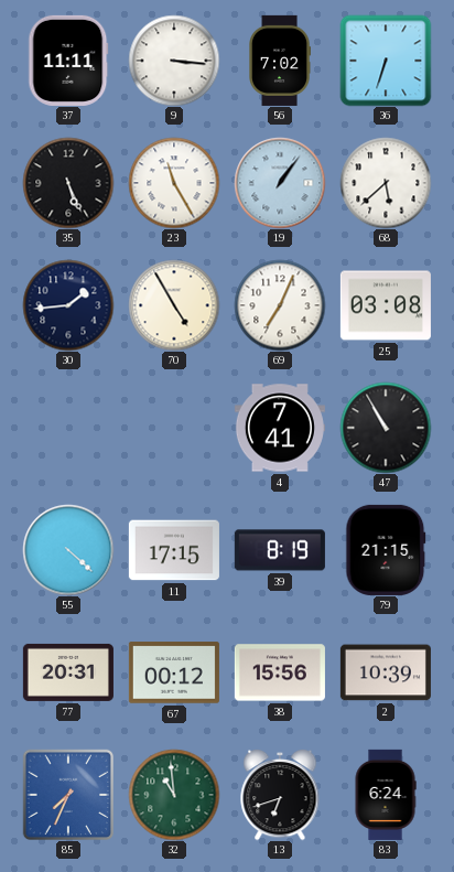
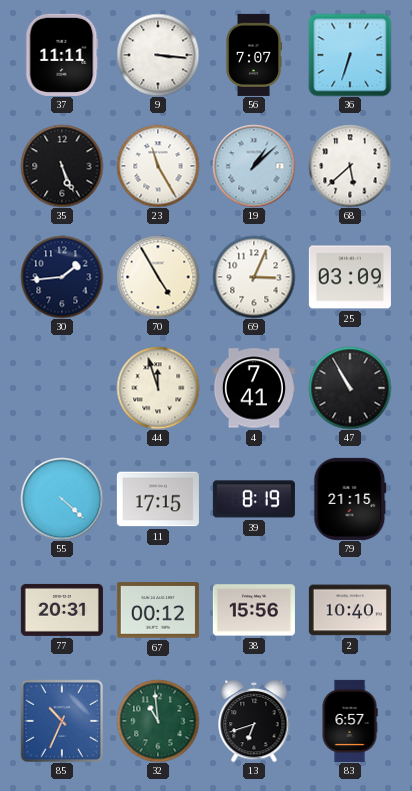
56: 7:02 -> 7:07
19: 1:06 -> 1:08
69: 7:04 -> 3:04
25: 03:08 -> 03:09
44: none -> 11:57
2: 10:39 -> 10:40
85: 7:34 -> 10:34
83: 6:24 -> 6:57
